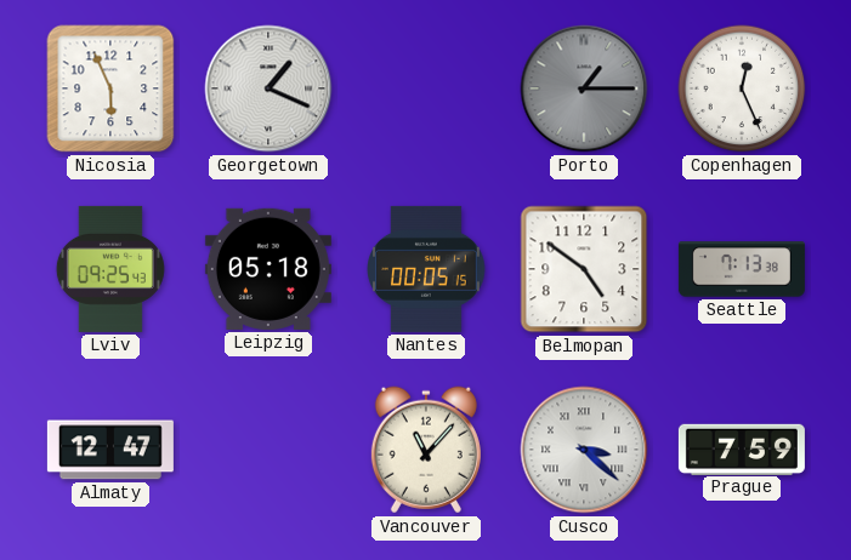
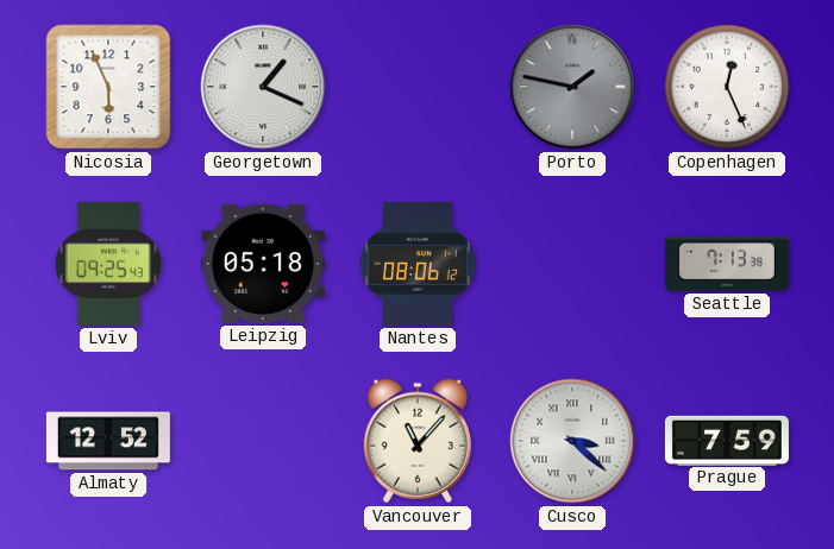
Porto: 1:15 -> 1:47
Nantes: 00:05 -> 08:06
Belmopan: 4:51 -> none
Almaty: 12:47 -> 12:52
